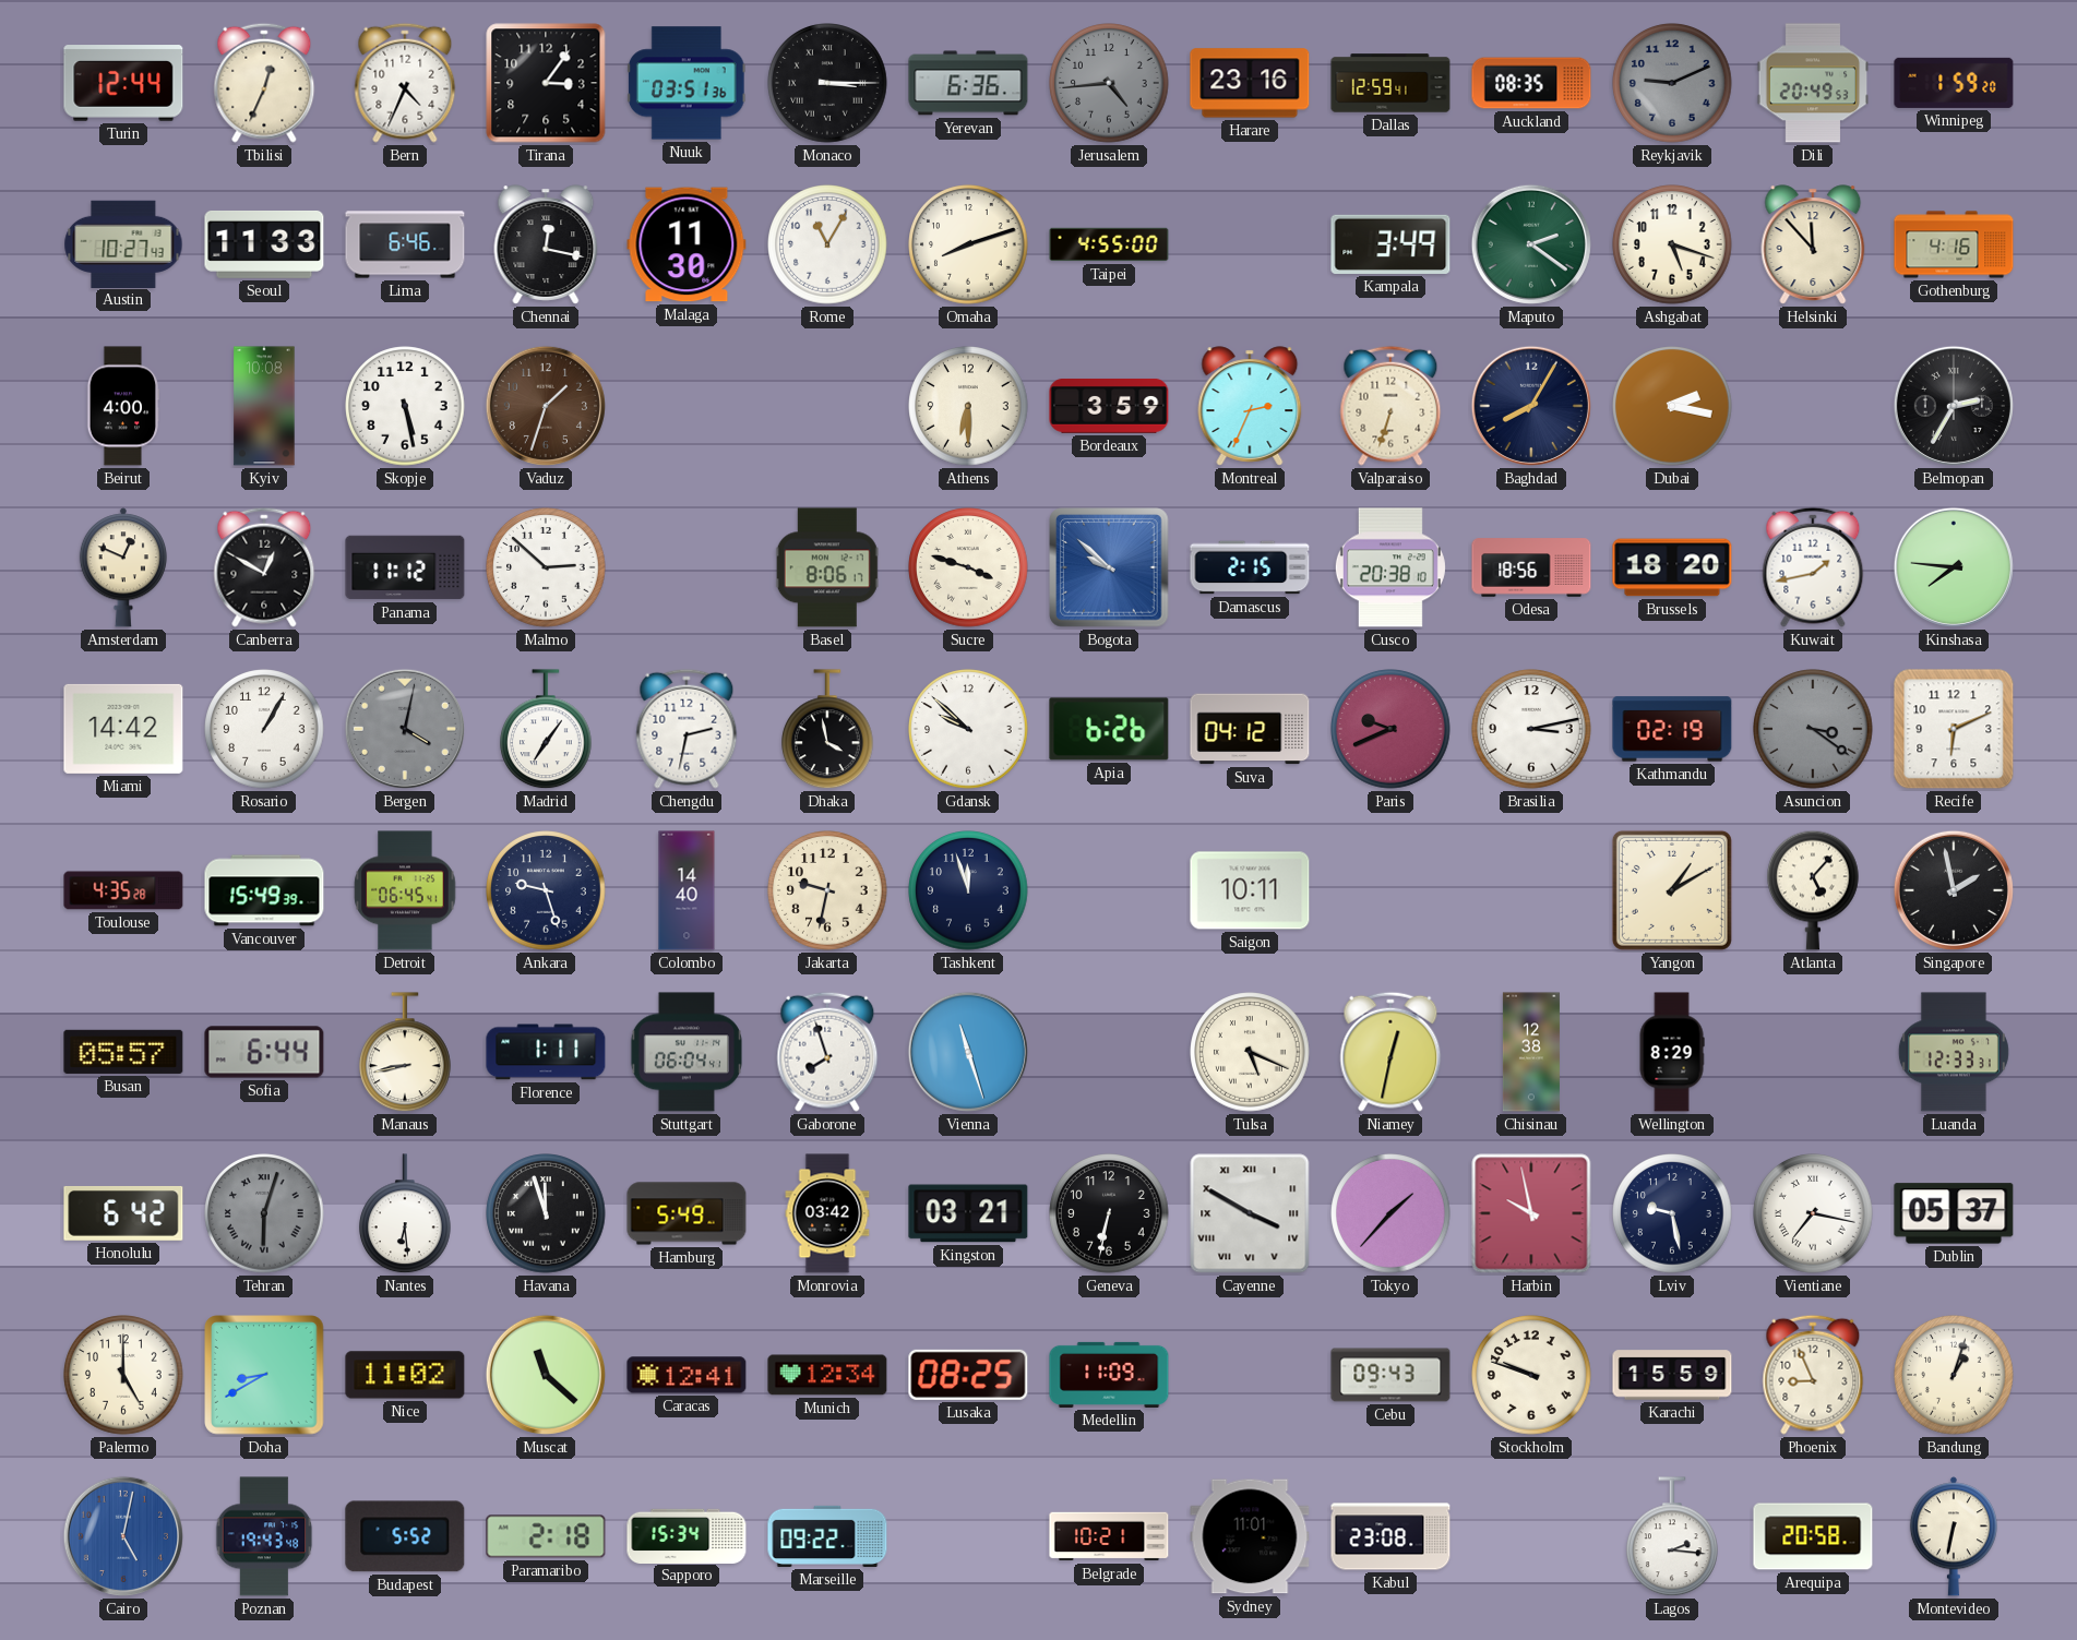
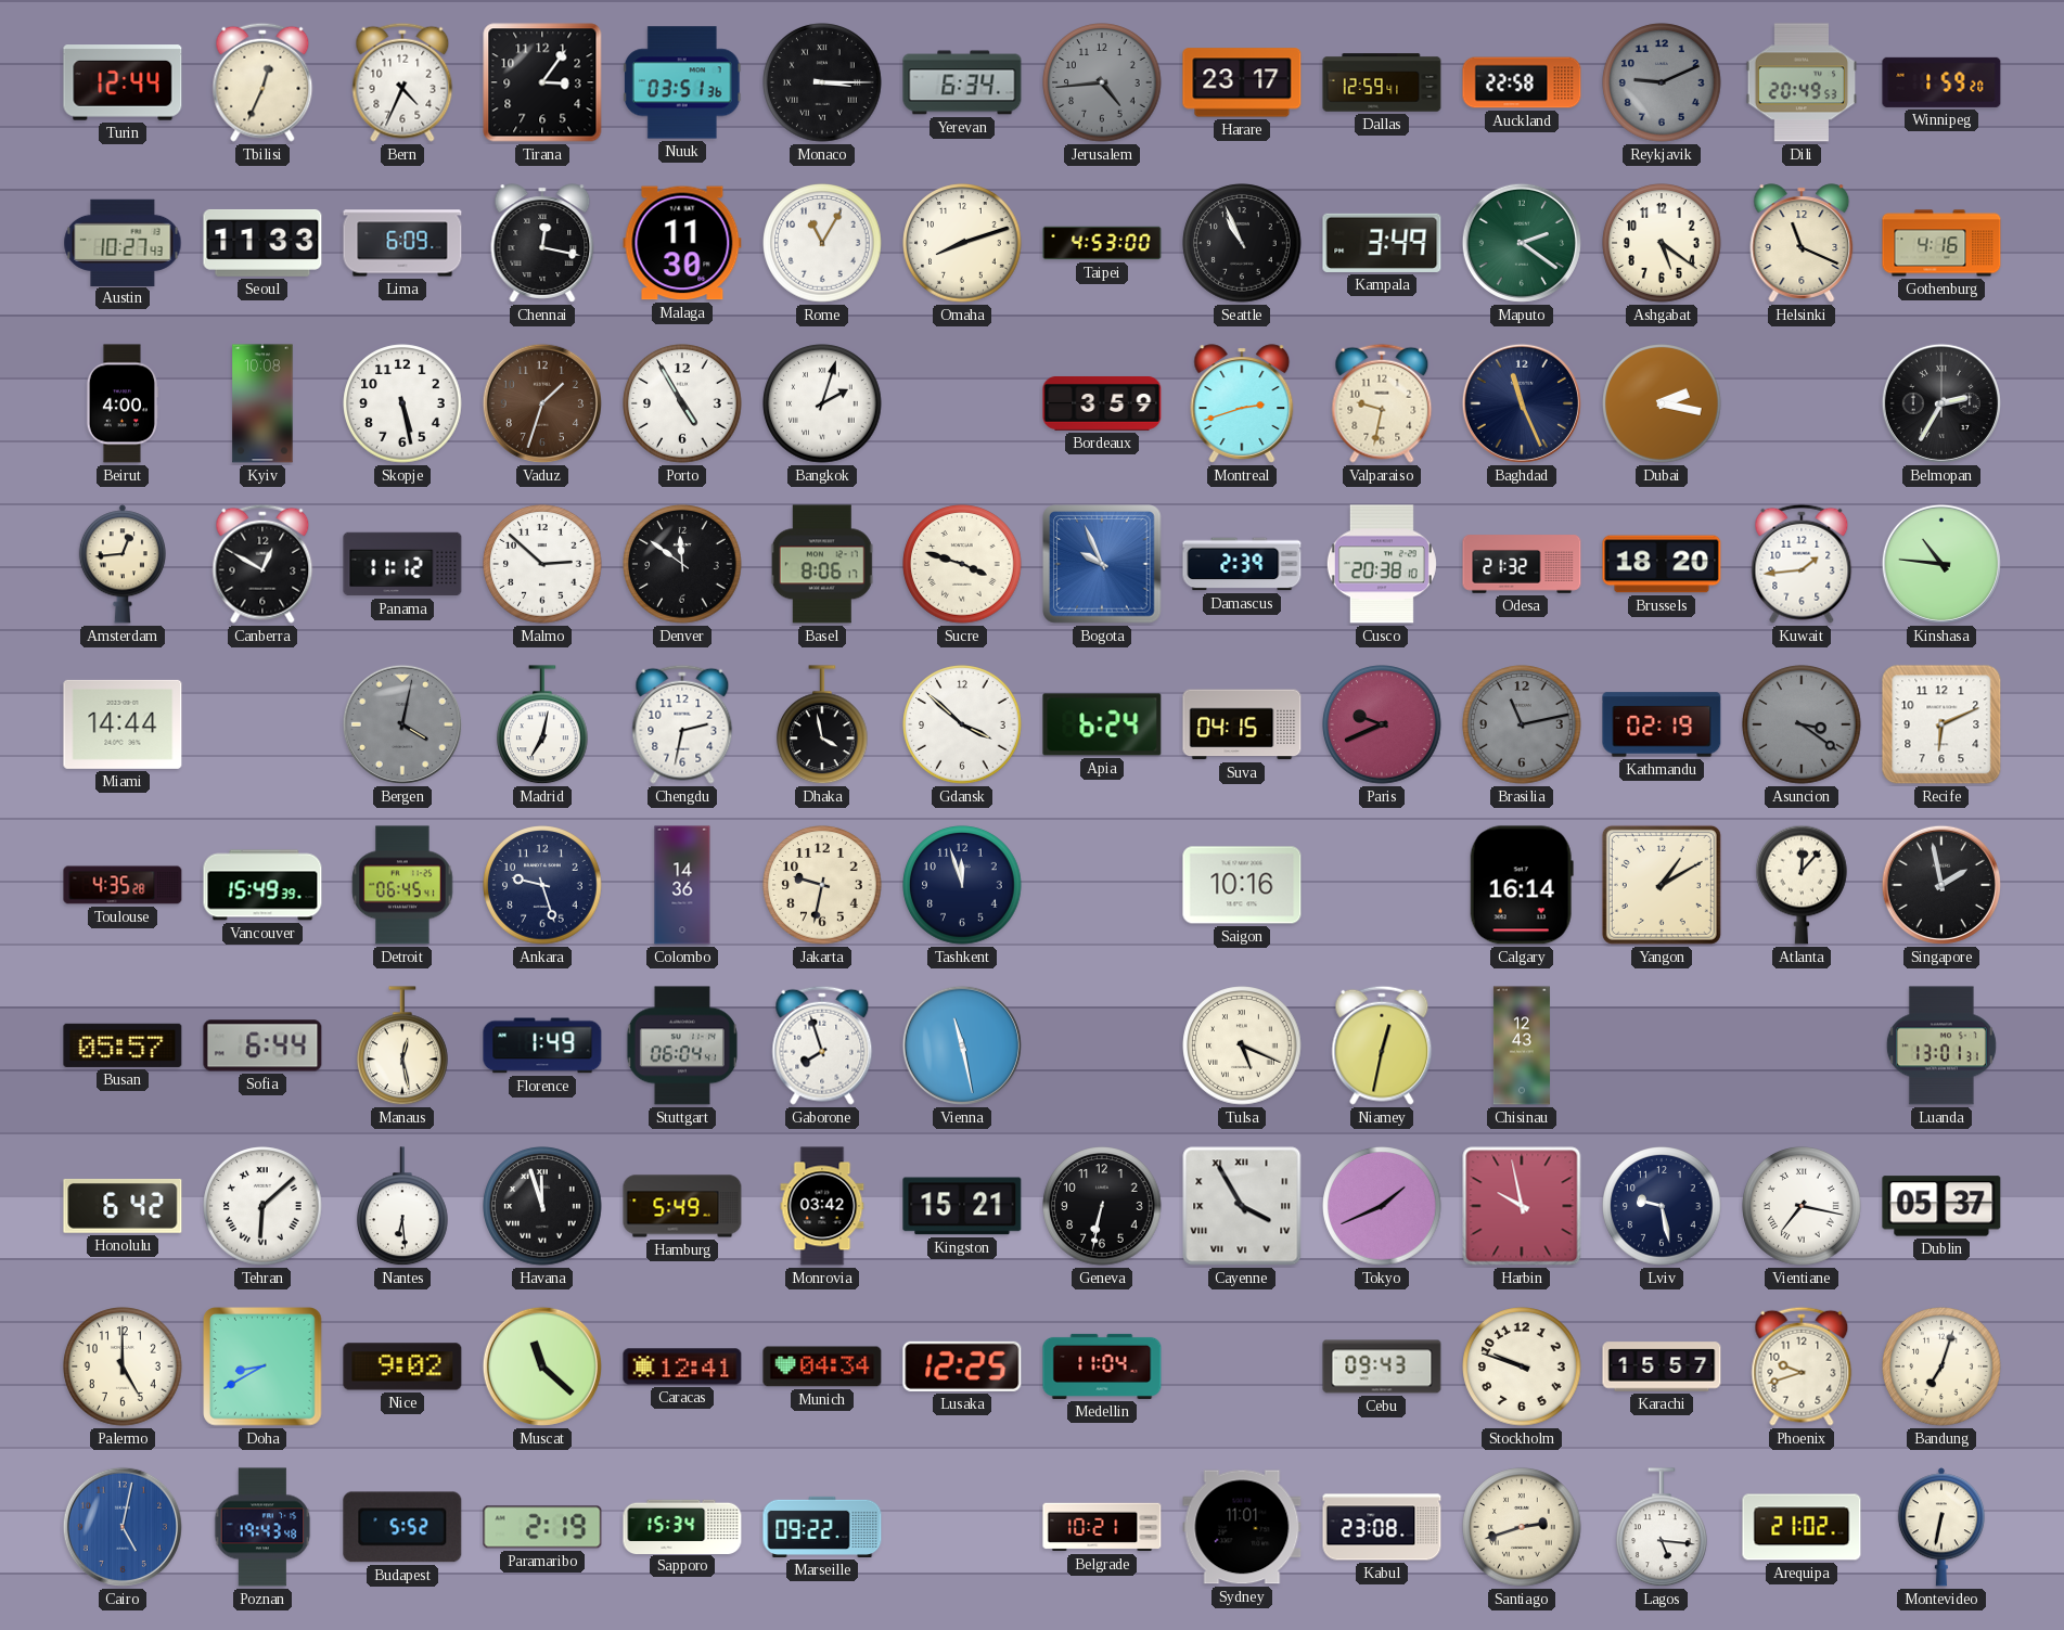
Yerevan: 6:36 -> 6:34
Harare: 23:16 -> 23:17
Auckland: 08:35 -> 22:58
Lima: 6:46 -> 6:09
Taipei: 4:55 -> 4:53
Seattle: none -> 10:56
Ashgabat: 5:18 -> 5:21
Helsinki: 11:53 -> 11:19
Porto: none -> 4:55
Bangkok: none -> 2:03
Athens: 6:30 -> none
Montreal: 2:34 -> 2:42
Valparaiso: 6:33 -> 9:32
Baghdad: 8:05 -> 11:26
Amsterdam: 12:49 -> 12:44
Denver: none -> 11:51
Bogota: 9:52 -> 9:56
Damascus: 2:15 -> 2:39
Odesa: 18:56 -> 21:32
Kuwait: 1:43 -> 1:44
Kinshasa: 7:46 -> 10:46
Miami: 14:42 -> 14:44
Rosario: 1:05 -> none
Madrid: 7:06 -> 7:02
Gdansk: 9:52 -> 3:52
Apia: 6:26 -> 6:24
Suva: 04:12 -> 04:15
Brasilia: 3:13 -> 11:13
Brasilia dial: white -> grey
Colombo: 14:40 -> 14:36
Saigon: 10:11 -> 10:16
Calgary: none -> 16:14
Atlanta: 5:07 -> 12:07
Manaus: 8:43 -> 12:28
Florence: 1:11 -> 1:49
Vienna: 11:27 -> 11:28
Chisinau: 12:38 -> 12:43
Wellington: 8:29 -> none
Luanda: 12:33 -> 13:01
Tehran: 6:03 -> 6:08
Tehran dial: grey -> white
Kingston: 03:21 -> 15:21
Cayenne: 3:50 -> 3:55
Tokyo: 1:37 -> 1:41
Nice: 11:02 -> 9:02
Munich: 12:34 -> 04:34
Lusaka: 08:25 -> 12:25
Medellin: 11:09 -> 11:04
Karachi: 15:59 -> 15:57
Phoenix: 8:56 -> 9:42
Bandung: 1:03 -> 7:03
Paramaribo: 2:18 -> 2:19
Santiago: none -> 2:42
Lagos: 2:16 -> 5:16
Arequipa: 20:58 -> 21:02
